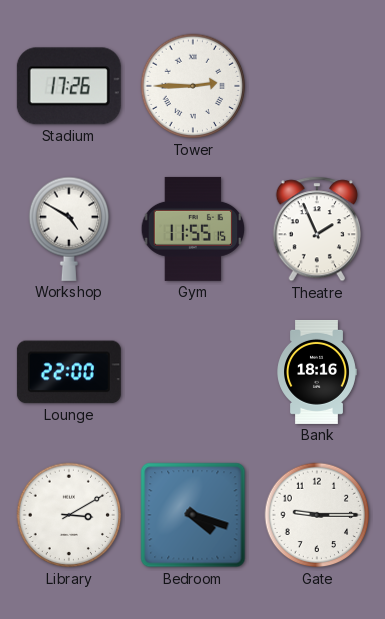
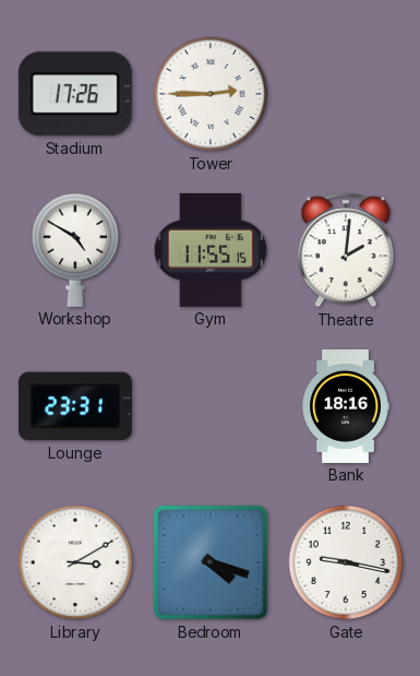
Theatre: 1:56 -> 2:01
Lounge: 22:00 -> 23:31
Gate: 9:15 -> 9:17
